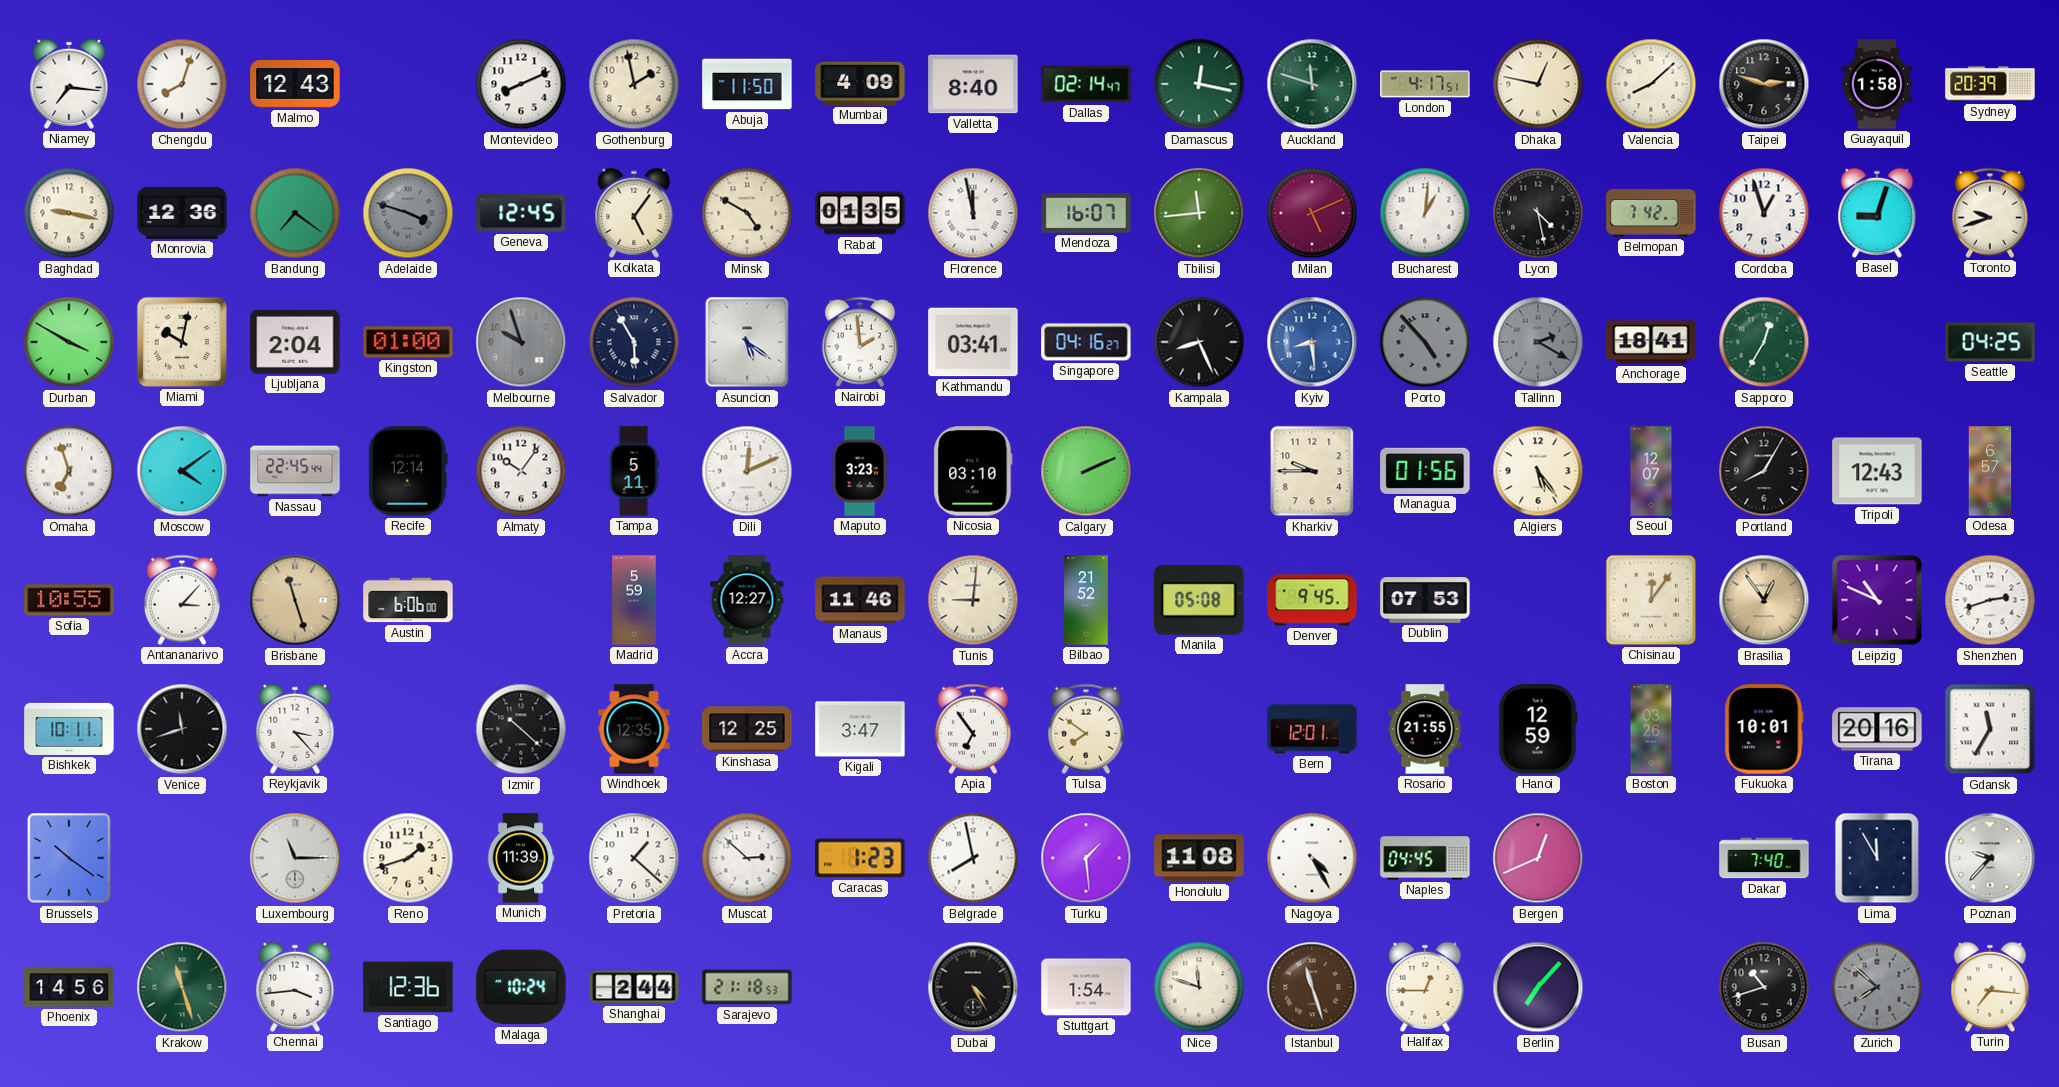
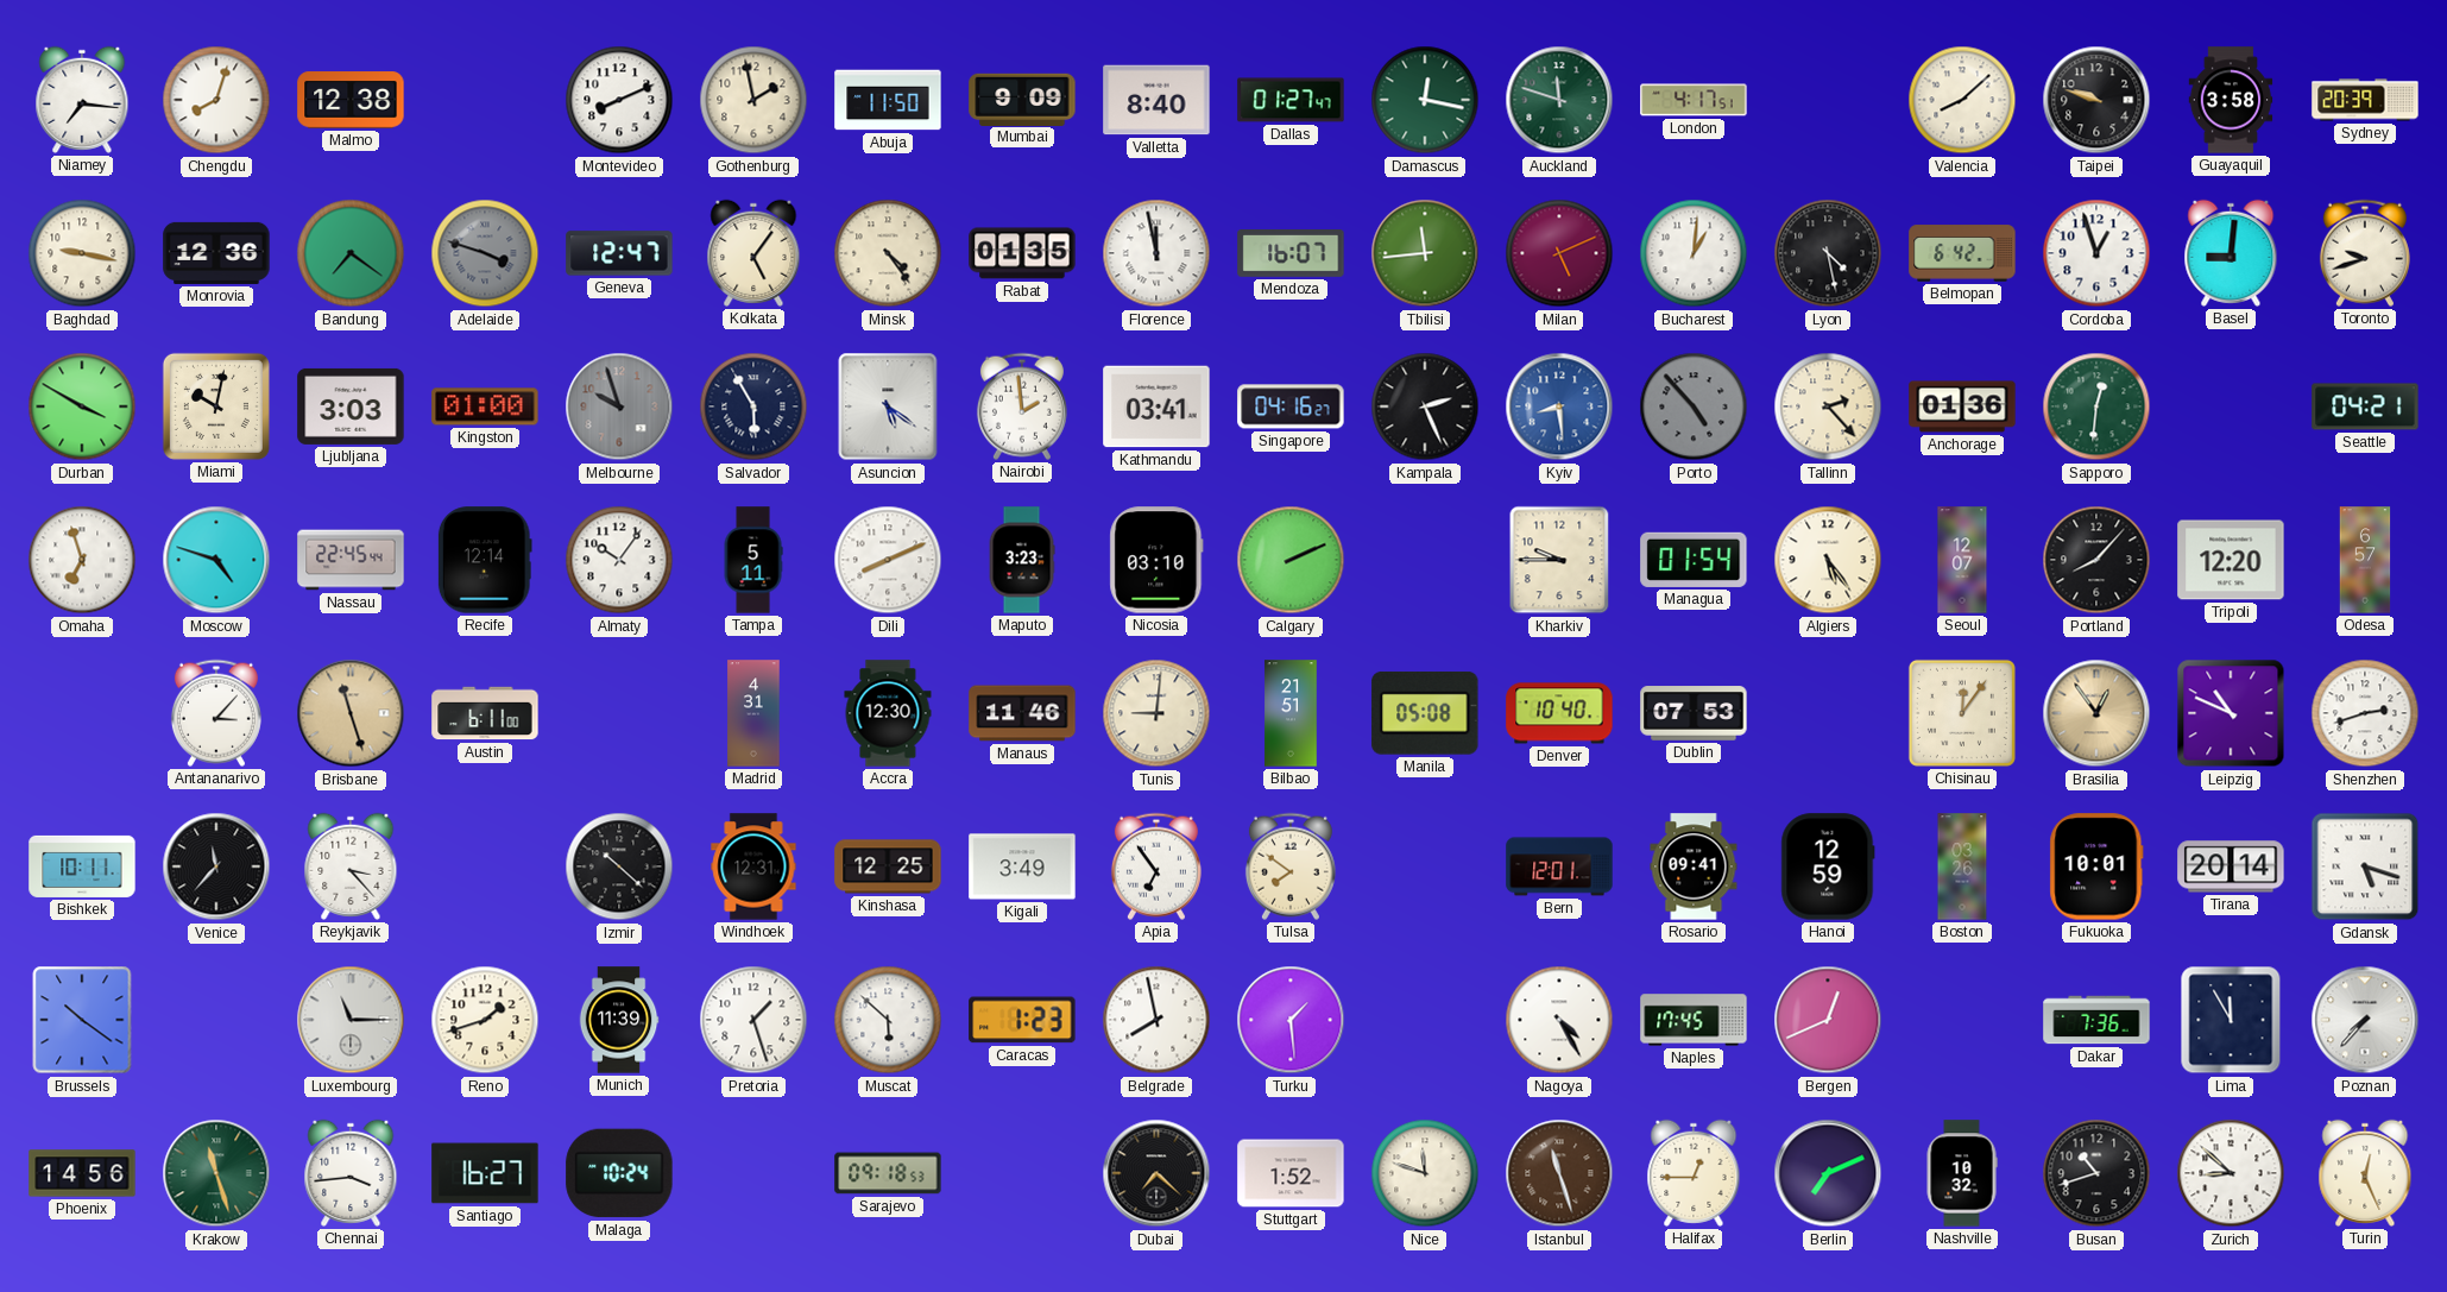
Malmo: 12:43 -> 12:38
Mumbai: 4:09 -> 9:09
Dallas: 02:14 -> 01:27
Dhaka: 12:47 -> none
Taipei: 2:48 -> 9:48
Guayaquil: 1:58 -> 3:58
Geneva: 12:45 -> 12:47
Minsk: 4:50 -> 4:24
Belmopan: 7:42 -> 6:42
Basel: 9:03 -> 9:01
Ljubljana: 2:04 -> 3:03
Kampala: 8:26 -> 2:26
Tallinn: 2:20 -> 2:23
Tallinn dial: grey -> cream
Anchorage: 18:41 -> 01:36
Sapporo: 12:35 -> 12:31
Seattle: 04:25 -> 04:21
Moscow: 4:09 -> 4:48
Dili: 12:11 -> 8:11
Managua: 01:56 -> 01:54
Portland: 8:05 -> 8:07
Tripoli: 12:43 -> 12:20
Sofia: 10:55 -> none
Austin: 6:06 -> 6:11
Madrid: 5:59 -> 4:31
Accra: 12:27 -> 12:30
Bilbao: 21:52 -> 21:51
Denver: 9:45 -> 10:40
Venice: 11:42 -> 11:37
Windhoek: 12:35 -> 12:31
Kigali: 3:47 -> 3:49
Rosario: 21:55 -> 09:41
Tirana: 20:16 -> 20:14
Gdansk: 11:35 -> 5:18
Pretoria: 1:22 -> 1:27
Muscat: 2:52 -> 5:52
Honolulu: 11:08 -> none
Naples: 04:45 -> 17:45
Dakar: 7:40 -> 7:36
Poznan: 9:37 -> 7:37
Santiago: 12:36 -> 16:27
Shanghai: 2:44 -> none
Sarajevo: 21:18 -> 09:18
Dubai: 4:25 -> 7:22
Stuttgart: 1:54 -> 1:52
Berlin: 7:07 -> 7:11
Nashville: none -> 10:32
Zurich: 7:52 -> 8:52
Zurich dial: grey -> white
Turin: 7:16 -> 12:26
